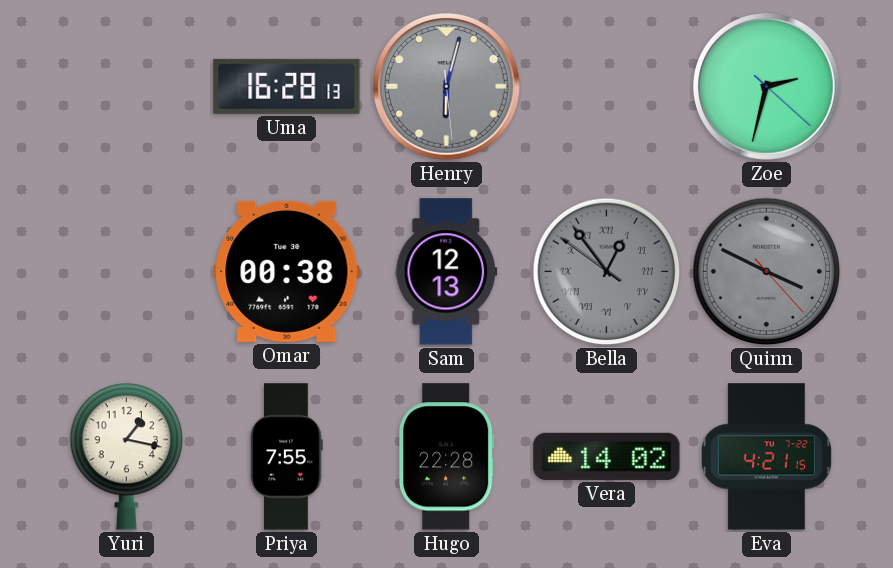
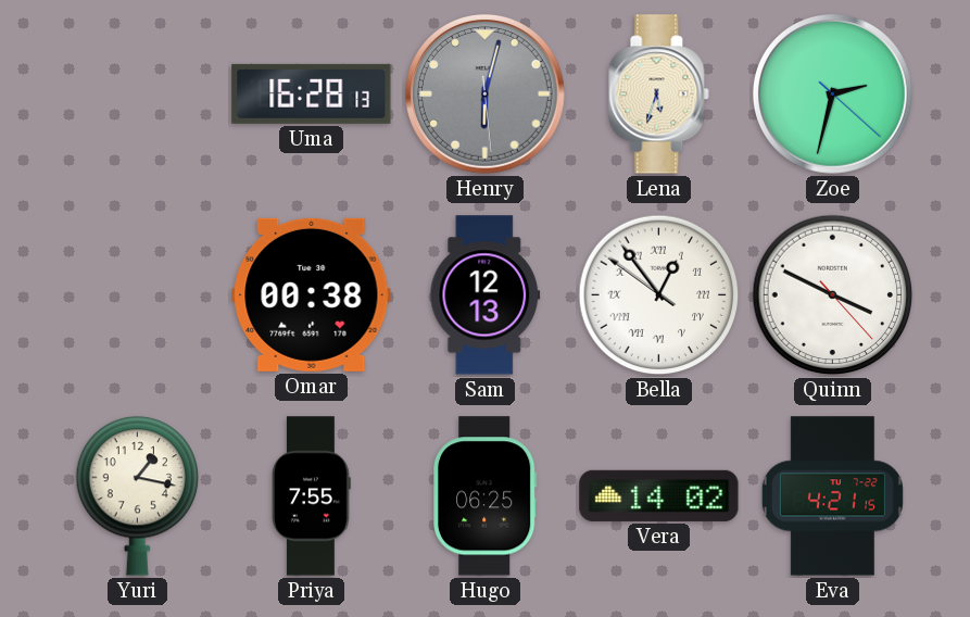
Lena: none -> 5:33
Bella dial: grey -> white
Quinn dial: grey -> white
Hugo: 22:28 -> 06:25
